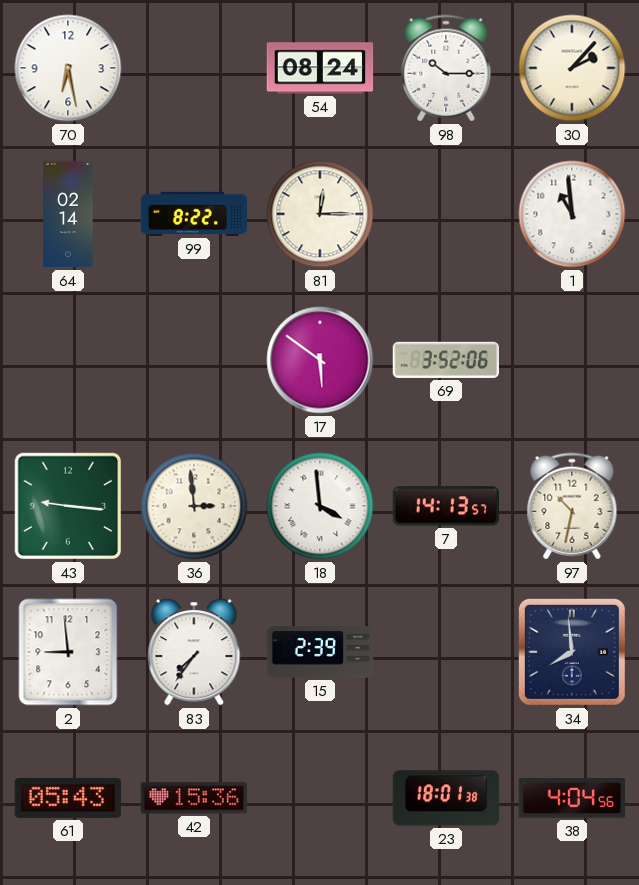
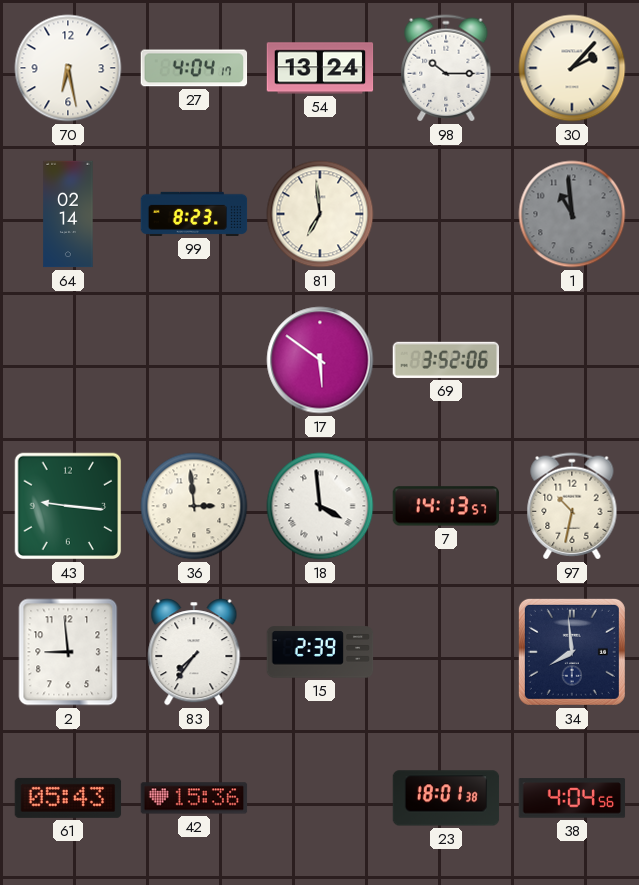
27: none -> 4:04
54: 08:24 -> 13:24
99: 8:22 -> 8:23
81: 12:15 -> 6:59
1 dial: white -> grey
